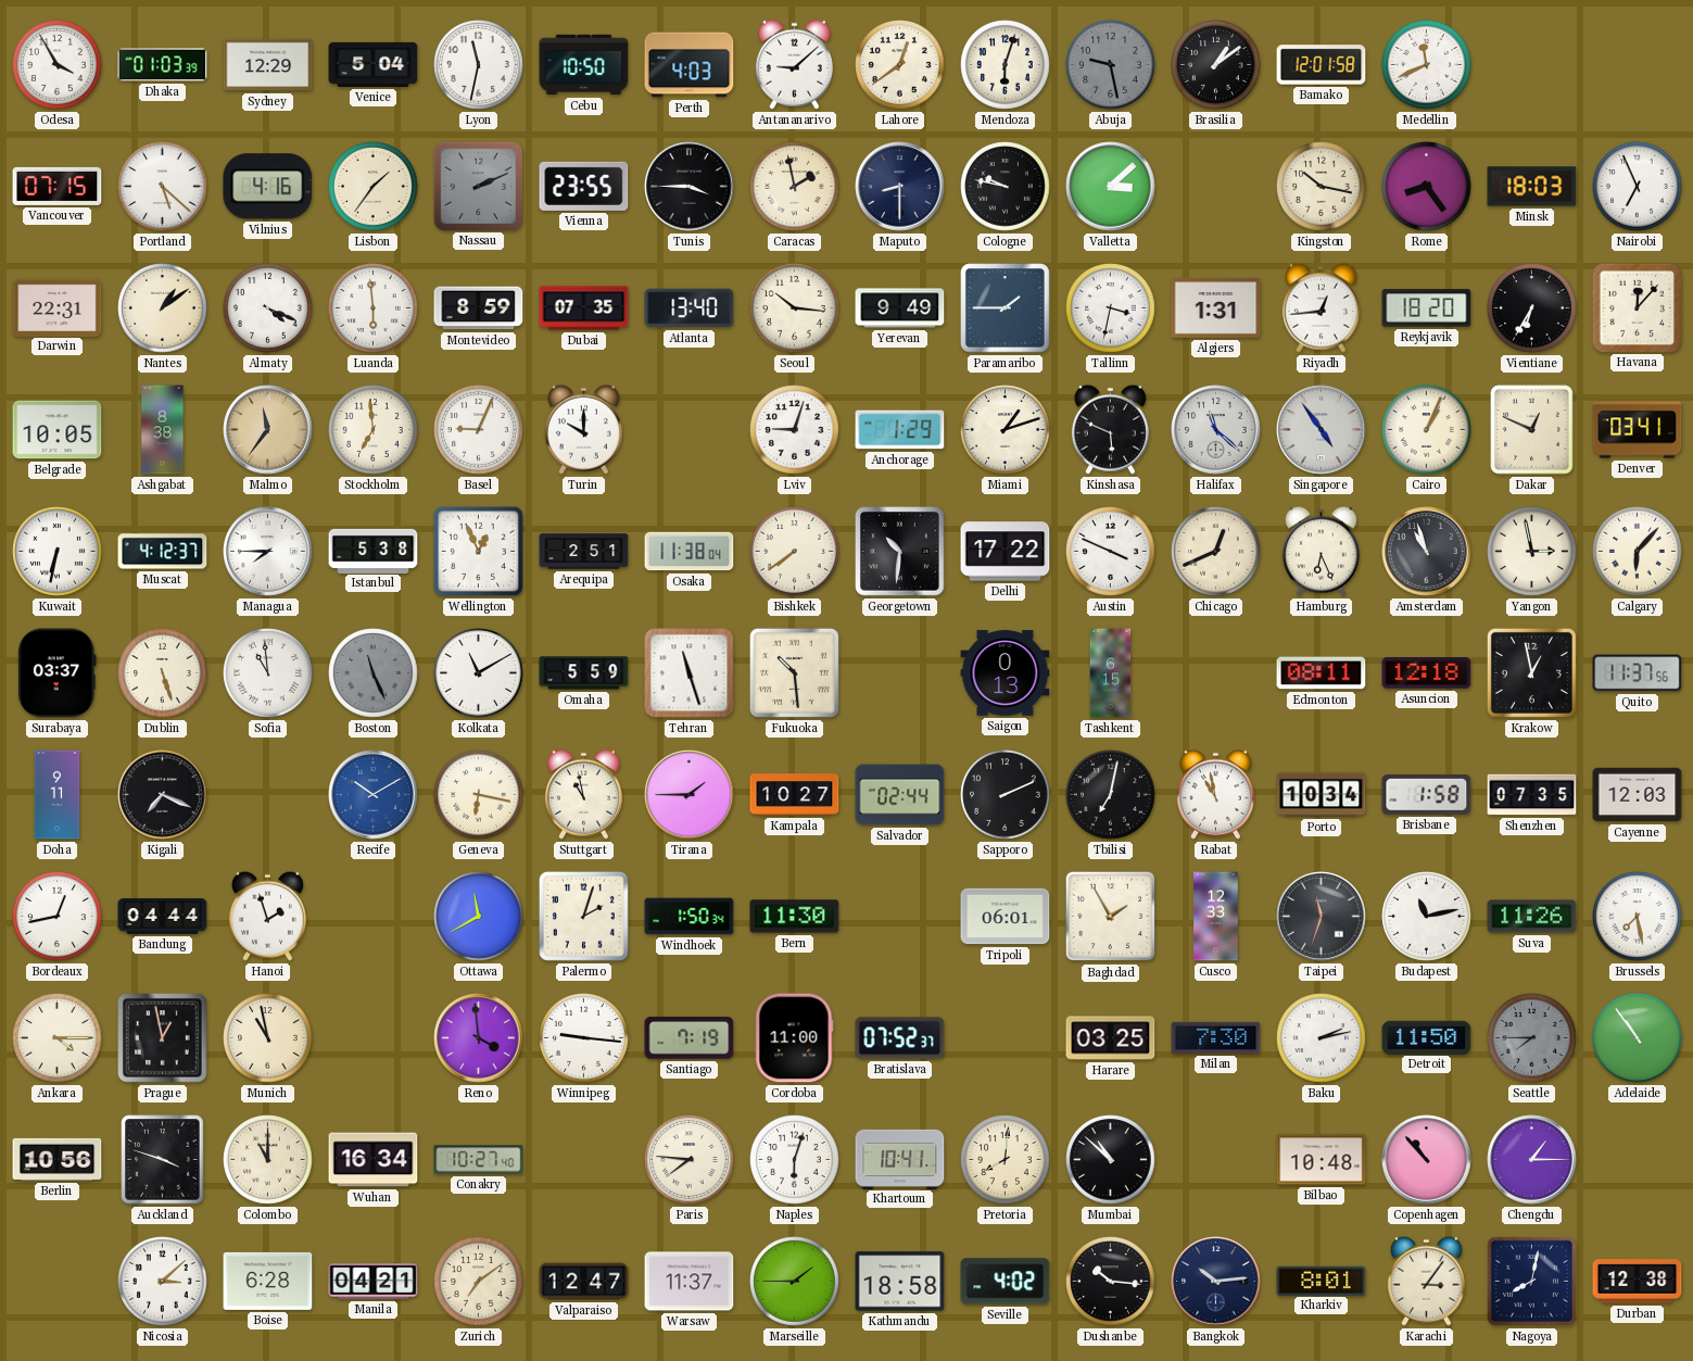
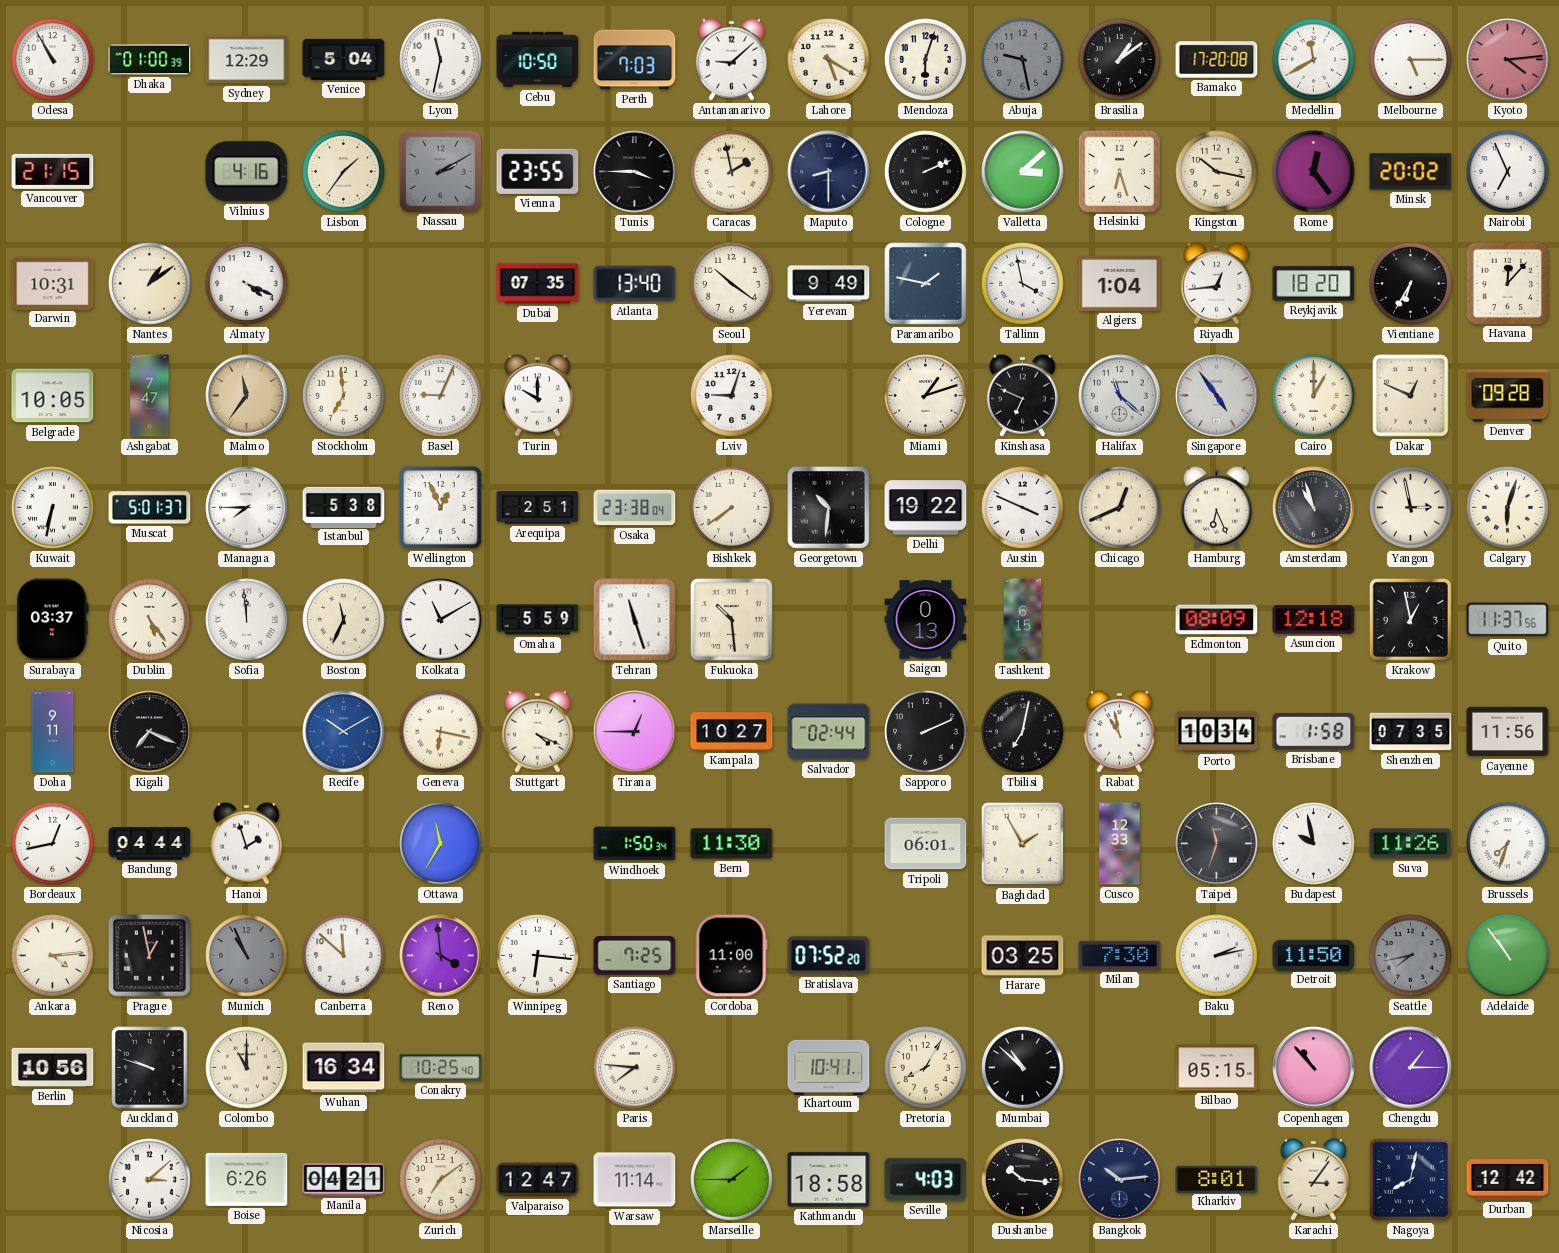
Odesa: 3:55 -> 10:55
Dhaka: 01:03 -> 01:00
Perth: 4:03 -> 7:03
Lahore: 12:39 -> 5:20
Bamako: 12:01 -> 17:20
Medellin: 11:41 -> 11:40
Melbourne: none -> 5:15
Kyoto: none -> 4:14
Vancouver: 07:15 -> 21:15
Portland: 5:22 -> none
Nassau: 2:11 -> 2:10
Cologne: 9:47 -> 2:11
Helsinki: none -> 6:27
Rome: 8:24 -> 12:24
Minsk: 18:03 -> 20:02
Darwin: 22:31 -> 10:31
Luanda: 5:59 -> none
Montevideo: 8:59 -> none
Seoul: 10:16 -> 10:21
Paramaribo: 1:45 -> 1:47
Tallinn: 3:32 -> 3:58
Algiers: 1:31 -> 1:04
Ashgabat: 8:38 -> 7:47
Anchorage: 1:29 -> none
Kinshasa: 5:49 -> 6:49
Cairo: 1:04 -> 1:00
Denver: 03:41 -> 09:28
Muscat: 4:12 -> 5:01
Osaka: 11:38 -> 23:38
Delhi: 17:22 -> 19:22
Calgary: 6:07 -> 6:03
Dublin: 5:27 -> 5:24
Sofia: 10:59 -> 11:59
Boston: 11:26 -> 11:34
Boston dial: grey -> cream
Edmonton: 08:11 -> 08:09
Stuttgart: 10:58 -> 4:19
Tirana: 1:45 -> 12:45
Cayenne: 12:03 -> 11:56
Ottawa: 11:40 -> 11:35
Palermo: 2:03 -> none
Budapest: 11:13 -> 9:58
Brussels: 7:28 -> 7:33
Ankara: 4:15 -> 4:14
Munich: 10:58 -> 10:56
Munich dial: cream -> grey
Canberra: none -> 11:52
Winnipeg: 9:16 -> 6:16
Santiago: 7:19 -> 7:25
Bratislava: 07:52:37 -> 07:52:20
Seattle: 7:45 -> 7:43
Auckland: 3:48 -> 9:48
Conakry: 10:27 -> 10:25
Naples: 6:03 -> none
Pretoria: 8:01 -> 8:05
Bilbao: 10:48 -> 05:15
Boise: 6:28 -> 6:26
Warsaw: 11:37 -> 11:14
Seville: 4:02 -> 4:03
Durban: 12:38 -> 12:42
